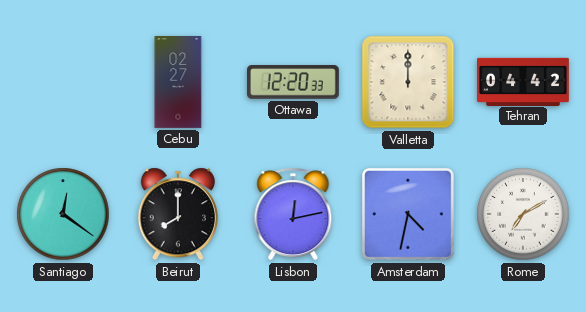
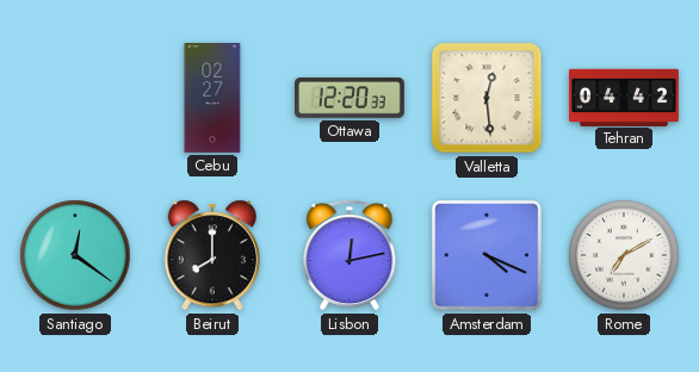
Valletta: 12:00 -> 12:29
Amsterdam: 4:32 -> 4:19
